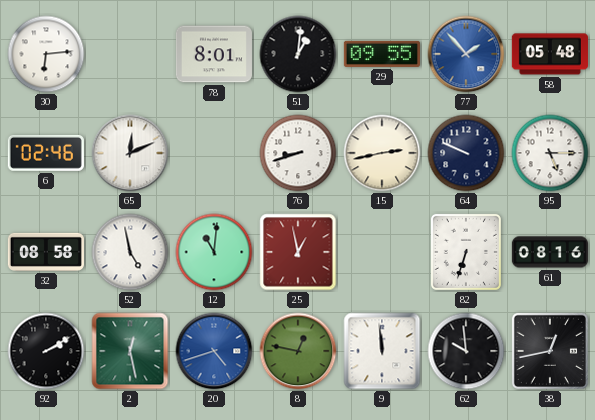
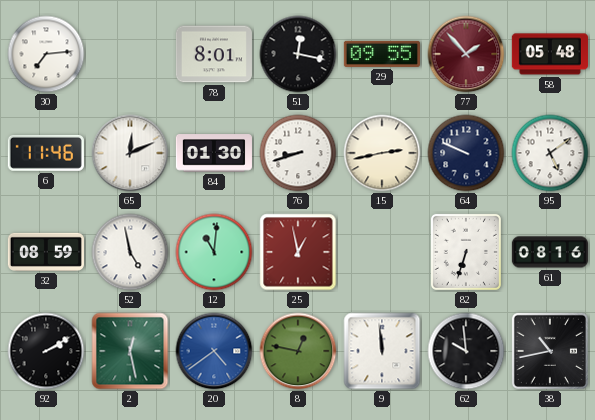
30: 6:14 -> 7:14
51: 1:01 -> 12:17
77 dial: blue -> burgundy
6: 02:46 -> 11:46
84: none -> 01:30
95: 5:15 -> 5:09
32: 08:58 -> 08:59
20: 4:42 -> 4:39
38: 12:43 -> 10:43
